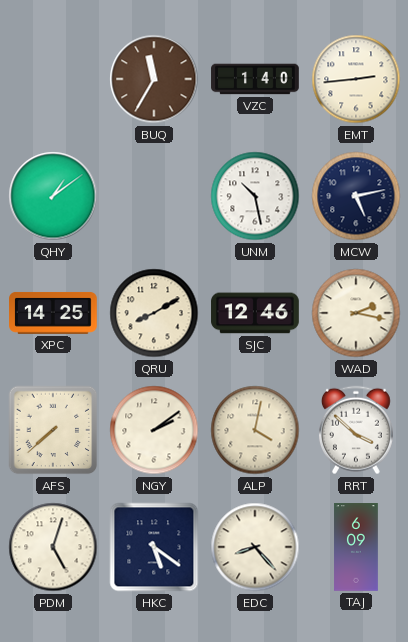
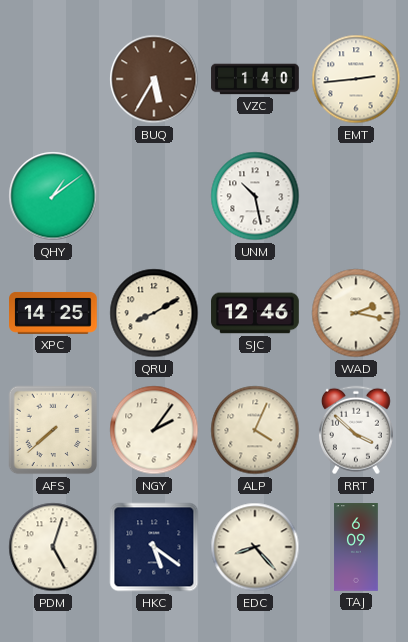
BUQ: 11:35 -> 5:35
MCW: 5:13 -> none
NGY: 2:09 -> 2:06
ALP: 4:02 -> 4:04
